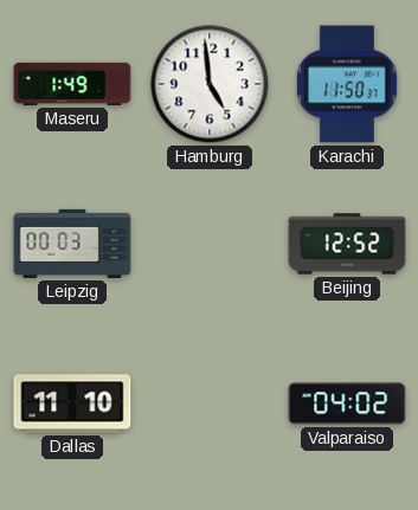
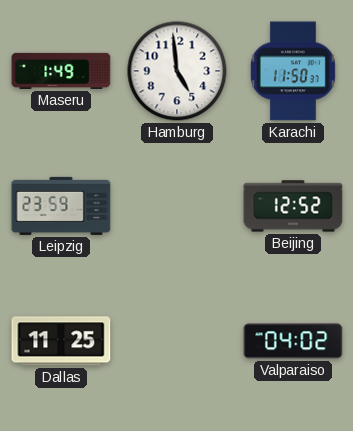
Leipzig: 00:03 -> 23:59
Dallas: 11:10 -> 11:25
